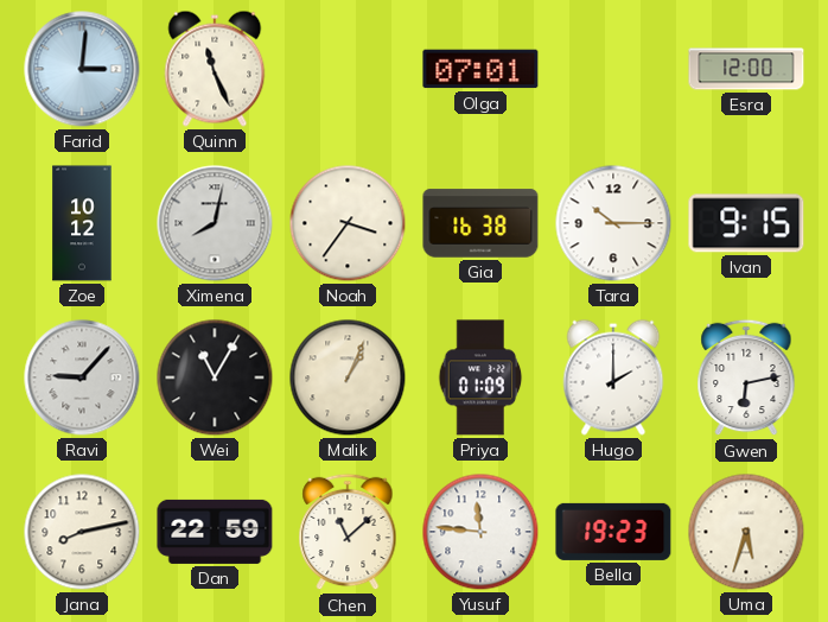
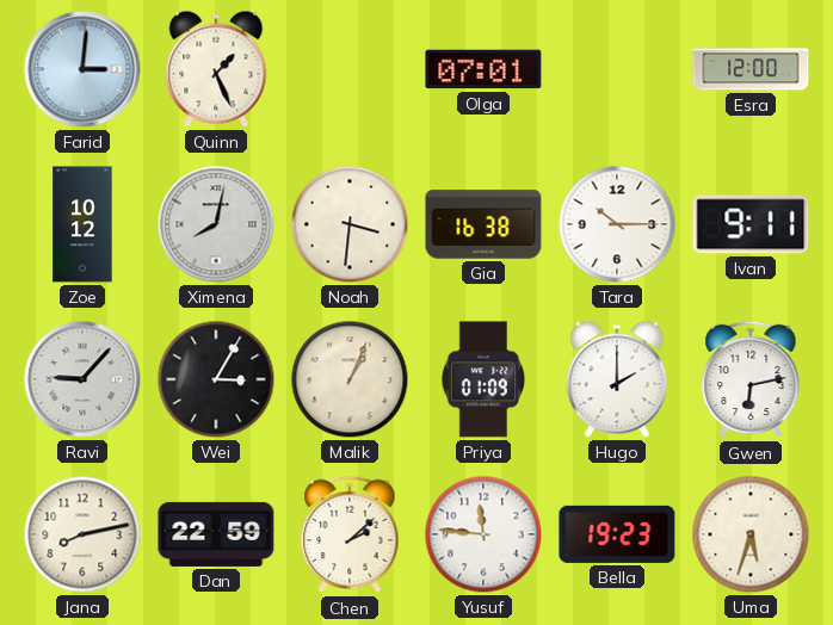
Quinn: 11:26 -> 1:26
Noah: 3:36 -> 3:31
Ivan: 9:15 -> 9:11
Wei: 11:05 -> 3:05
Chen: 11:08 -> 2:08
